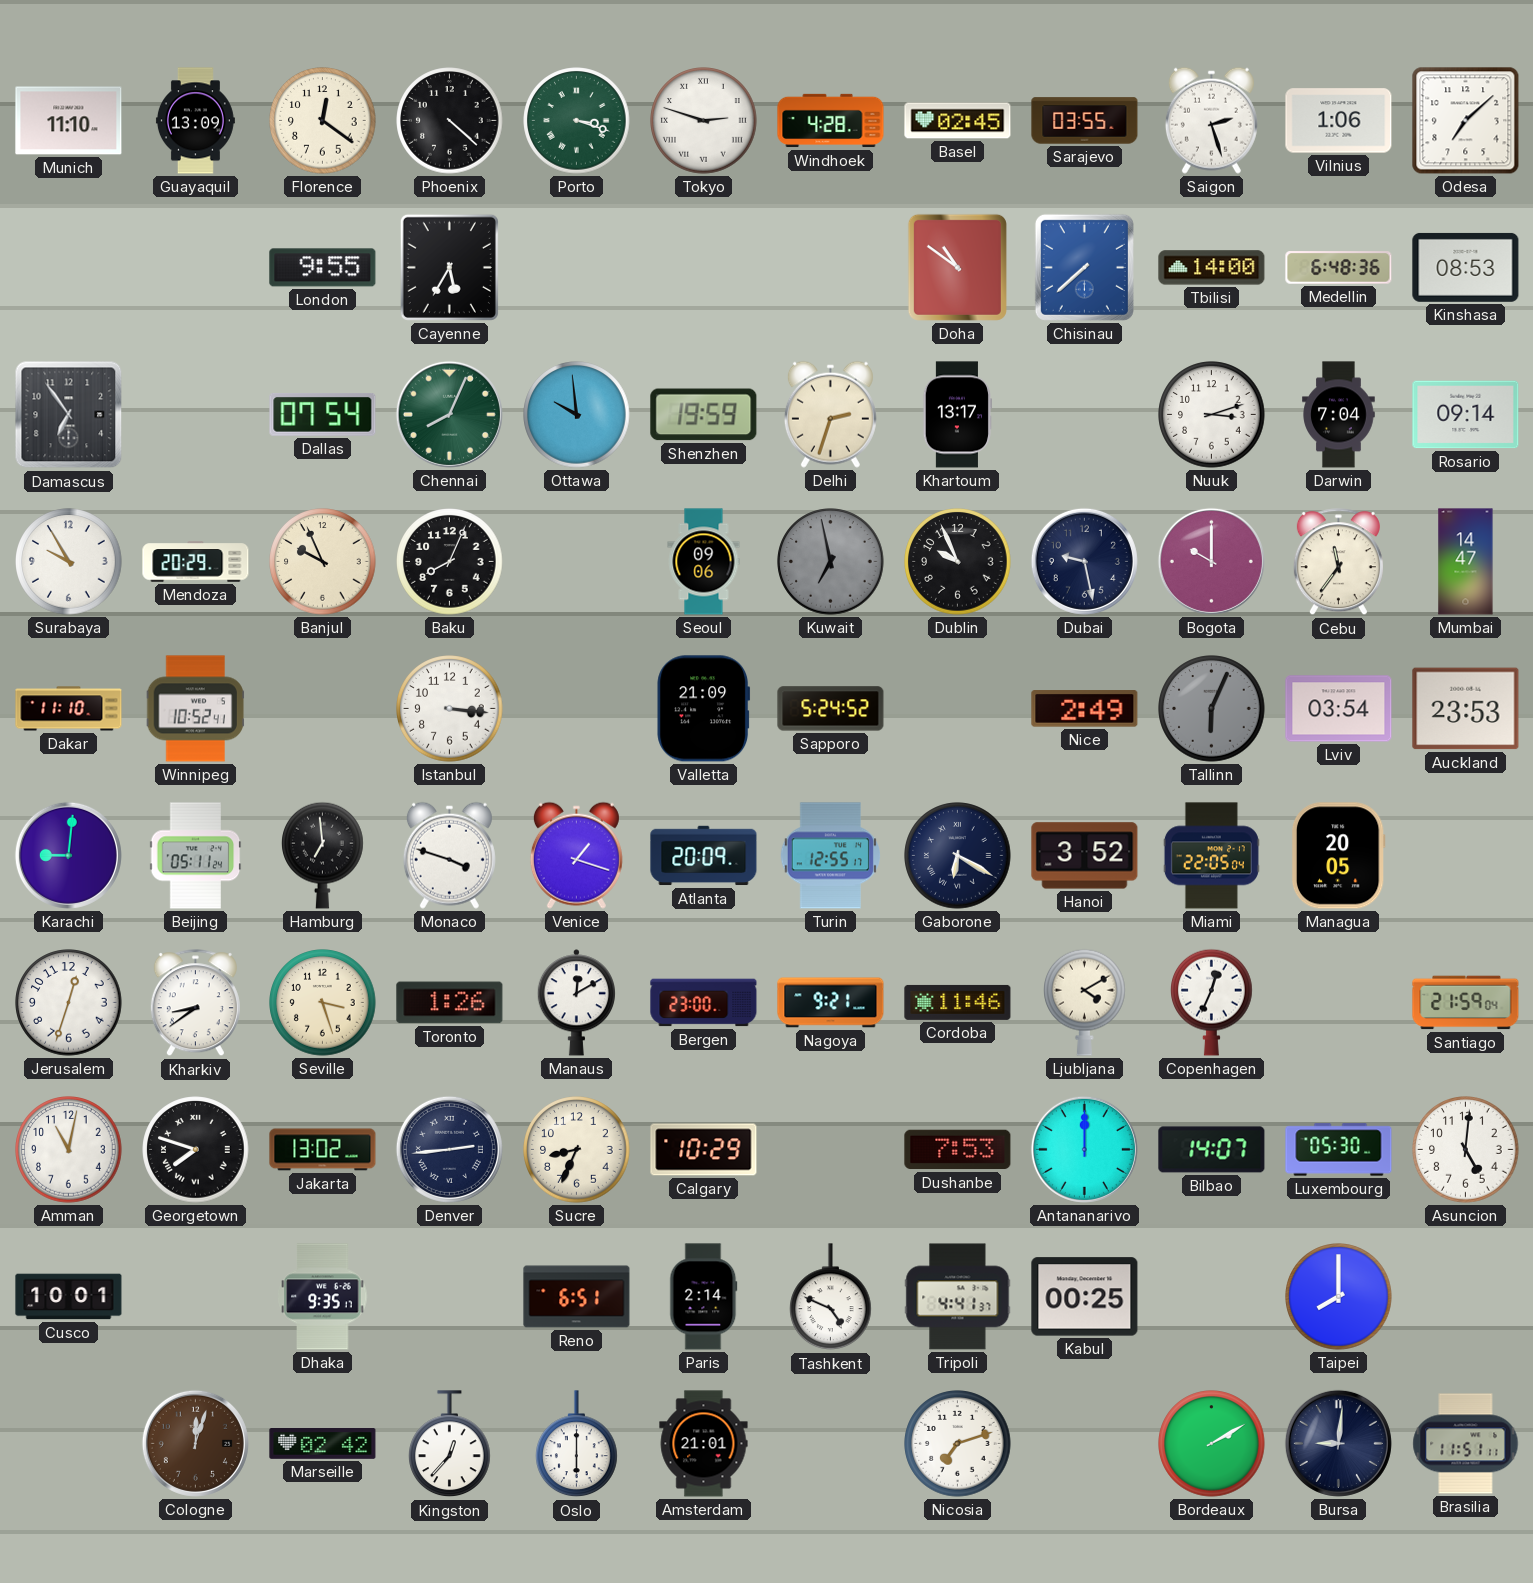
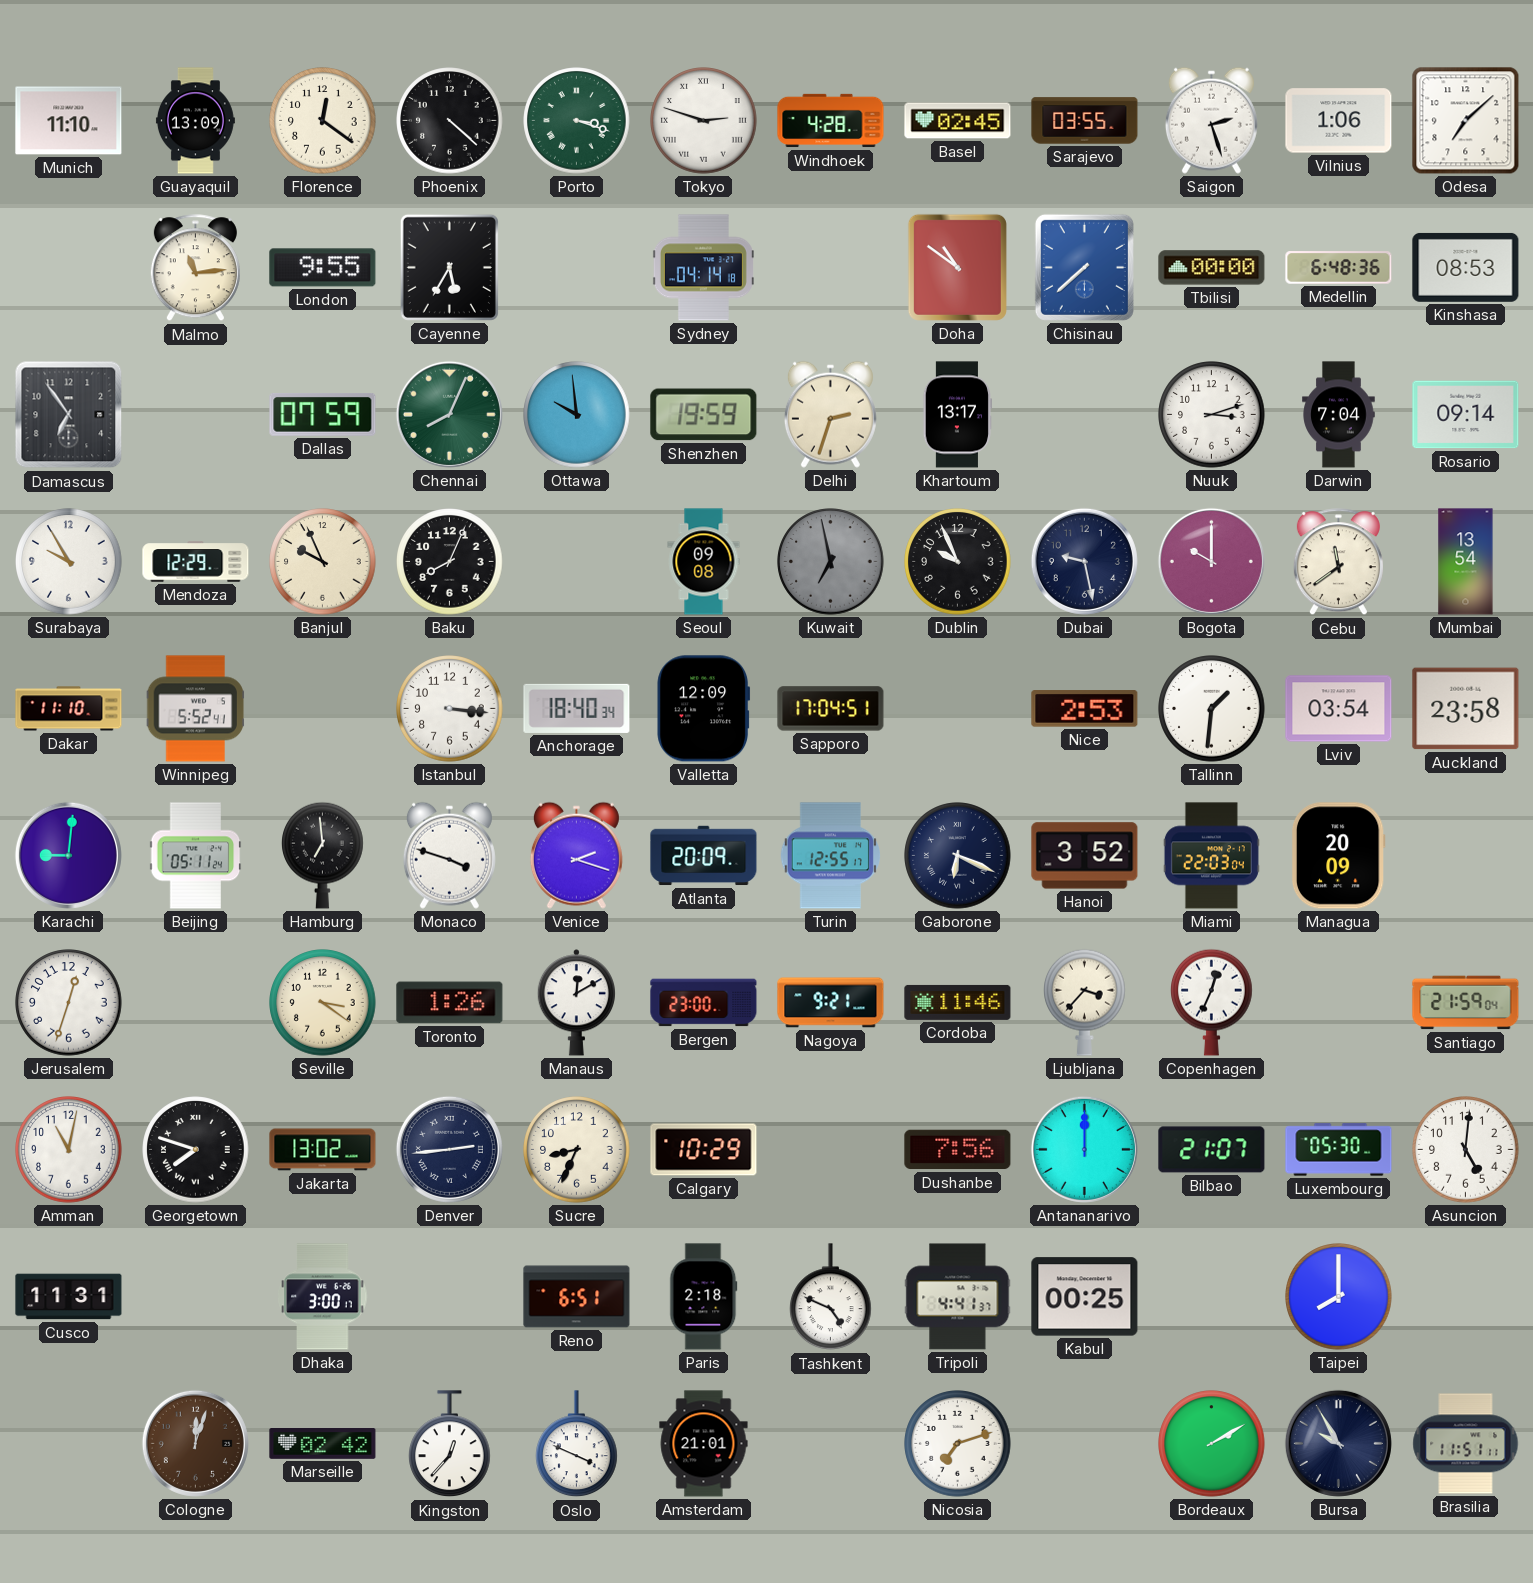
Malmo: none -> 11:14
Sydney: none -> 04:14
Tbilisi: 14:00 -> 00:00
Dallas: 07:54 -> 07:59
Mendoza: 20:29 -> 12:29
Seoul: 09:06 -> 09:08
Cebu: 11:36 -> 11:39
Mumbai: 14:47 -> 13:54
Winnipeg: 10:52 -> 5:52
Anchorage: none -> 18:40
Valletta: 21:09 -> 12:09
Sapporo: 5:24 -> 17:04
Nice: 2:49 -> 2:53
Tallinn: 6:04 -> 1:31
Tallinn dial: grey -> white
Auckland: 23:53 -> 23:58
Venice: 1:18 -> 2:18
Gaborone: 6:20 -> 6:19
Miami: 22:05 -> 22:03
Managua: 20:05 -> 20:09
Kharkiv: 8:39 -> none
Seville: 3:27 -> 3:21
Ljubljana: 4:10 -> 3:37
Dushanbe: 7:53 -> 7:56
Bilbao: 14:07 -> 21:07
Cusco: 10:01 -> 11:31
Dhaka: 9:35 -> 3:00
Paris: 2:14 -> 2:18
Oslo: 6:00 -> 3:49
Bursa: 9:01 -> 9:55
